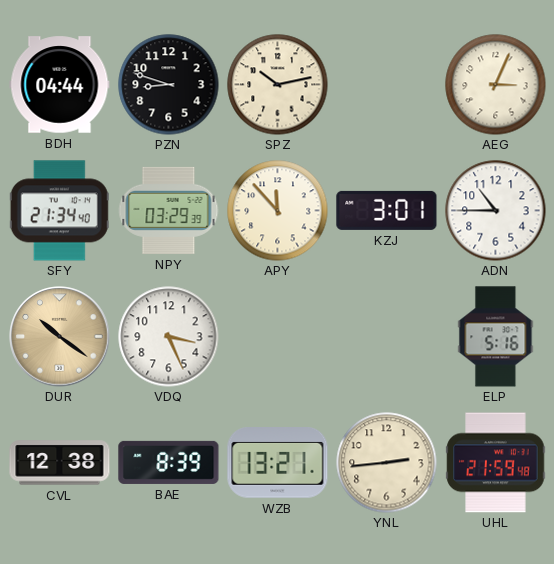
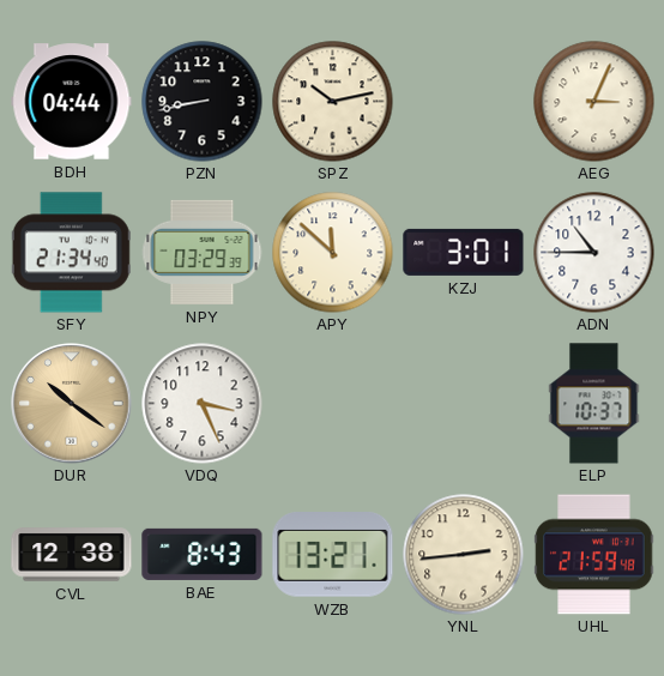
PZN: 8:48 -> 8:43
APY: 11:53 -> 11:52
ELP: 5:16 -> 10:37
BAE: 8:39 -> 8:43
